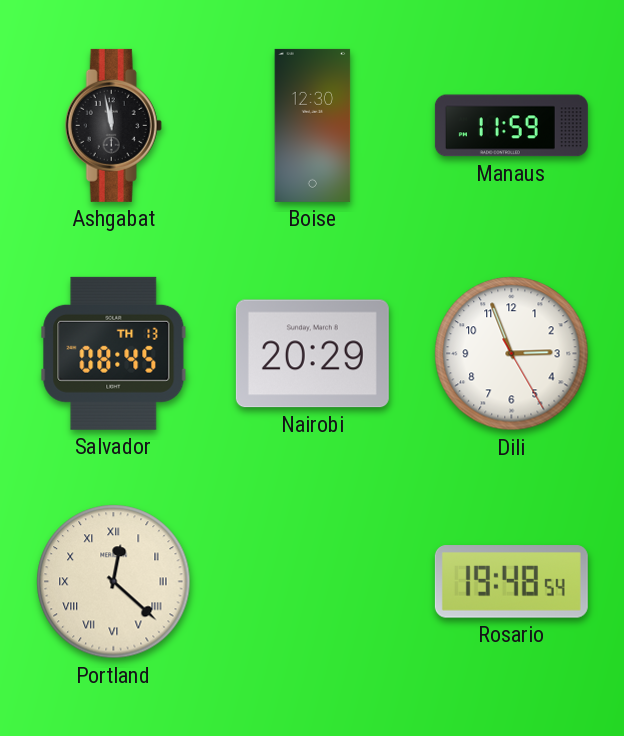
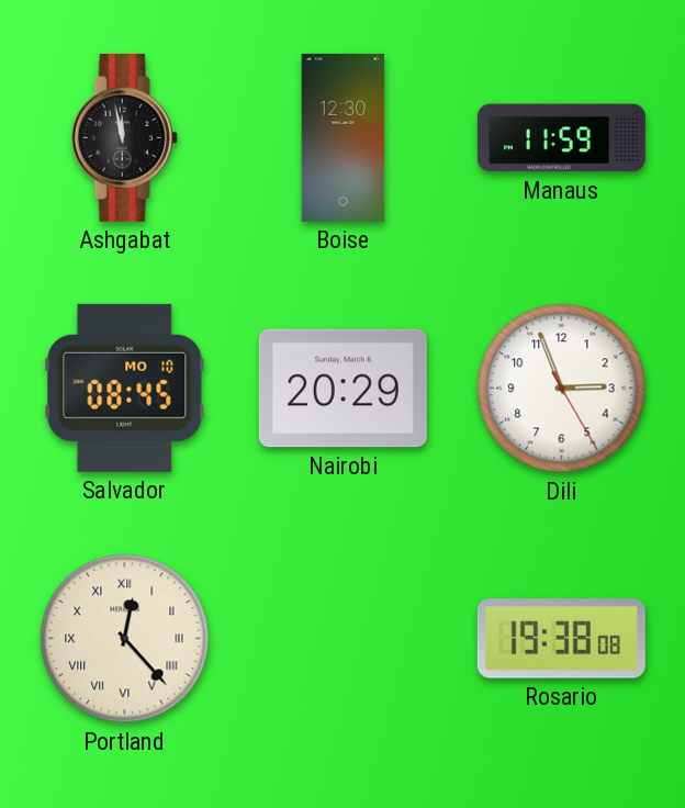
Salvador date: TH 13 -> MO 10
Portland: 12:22 -> 12:23
Rosario: 19:48 -> 19:38
